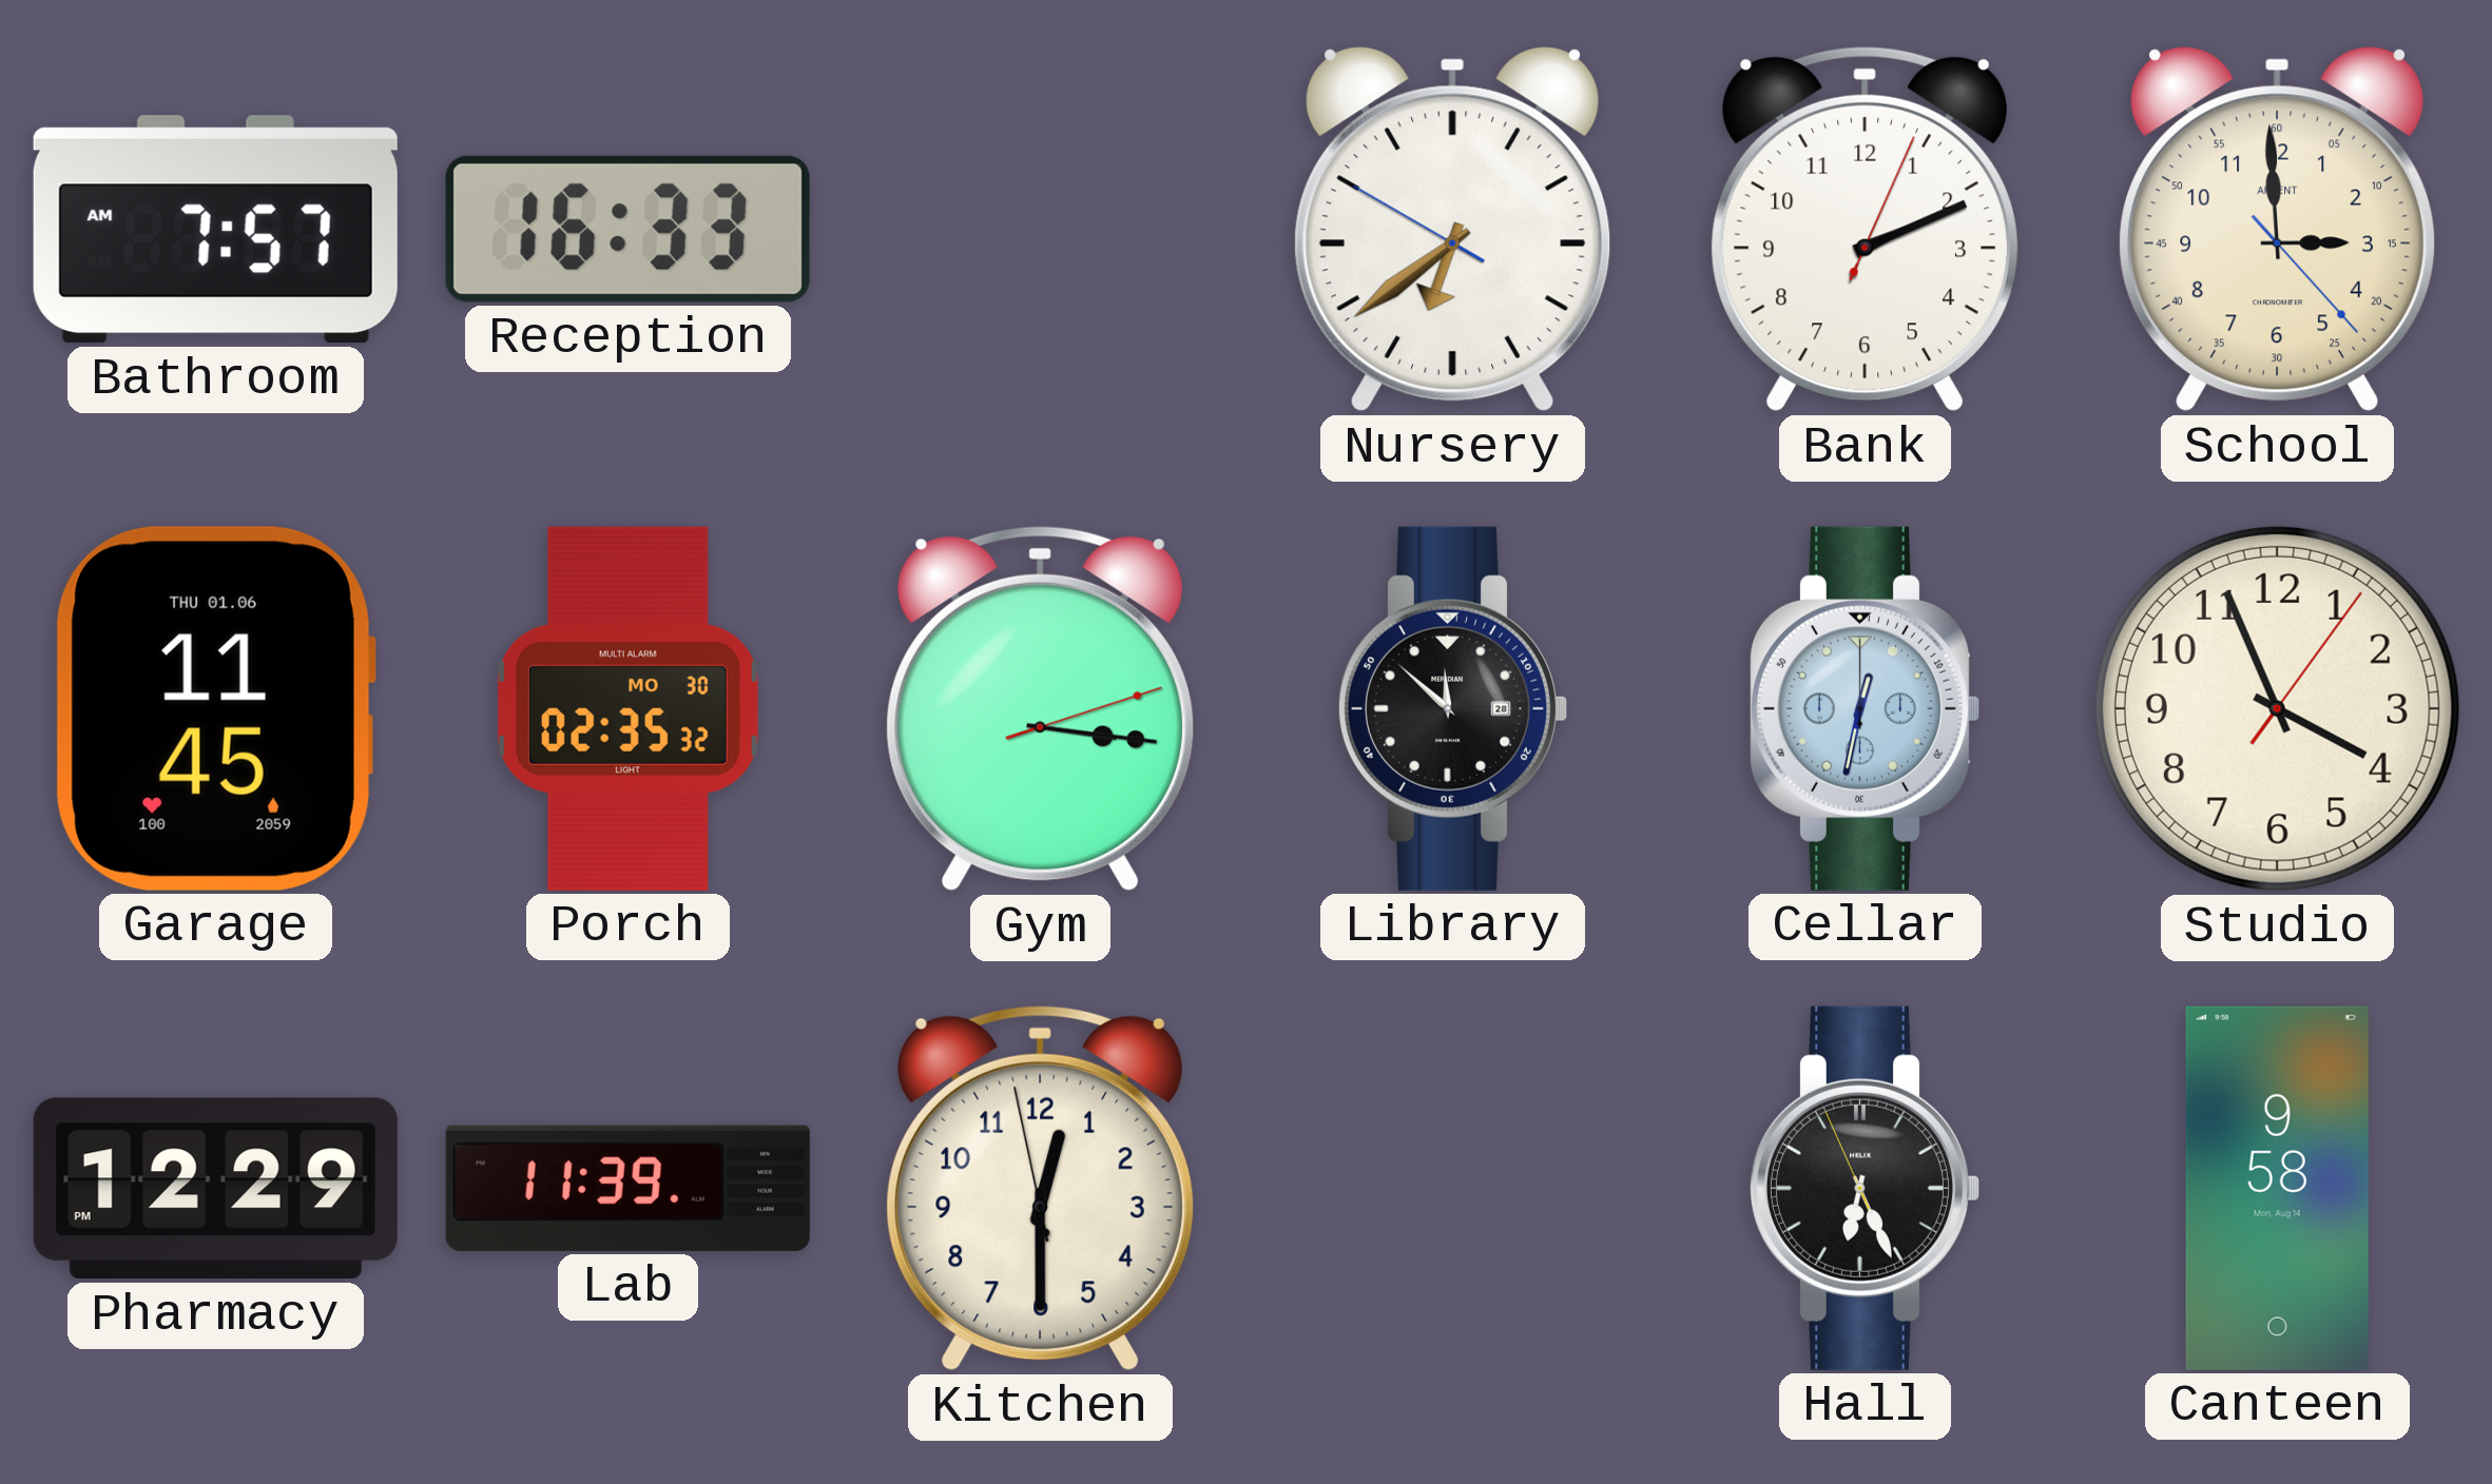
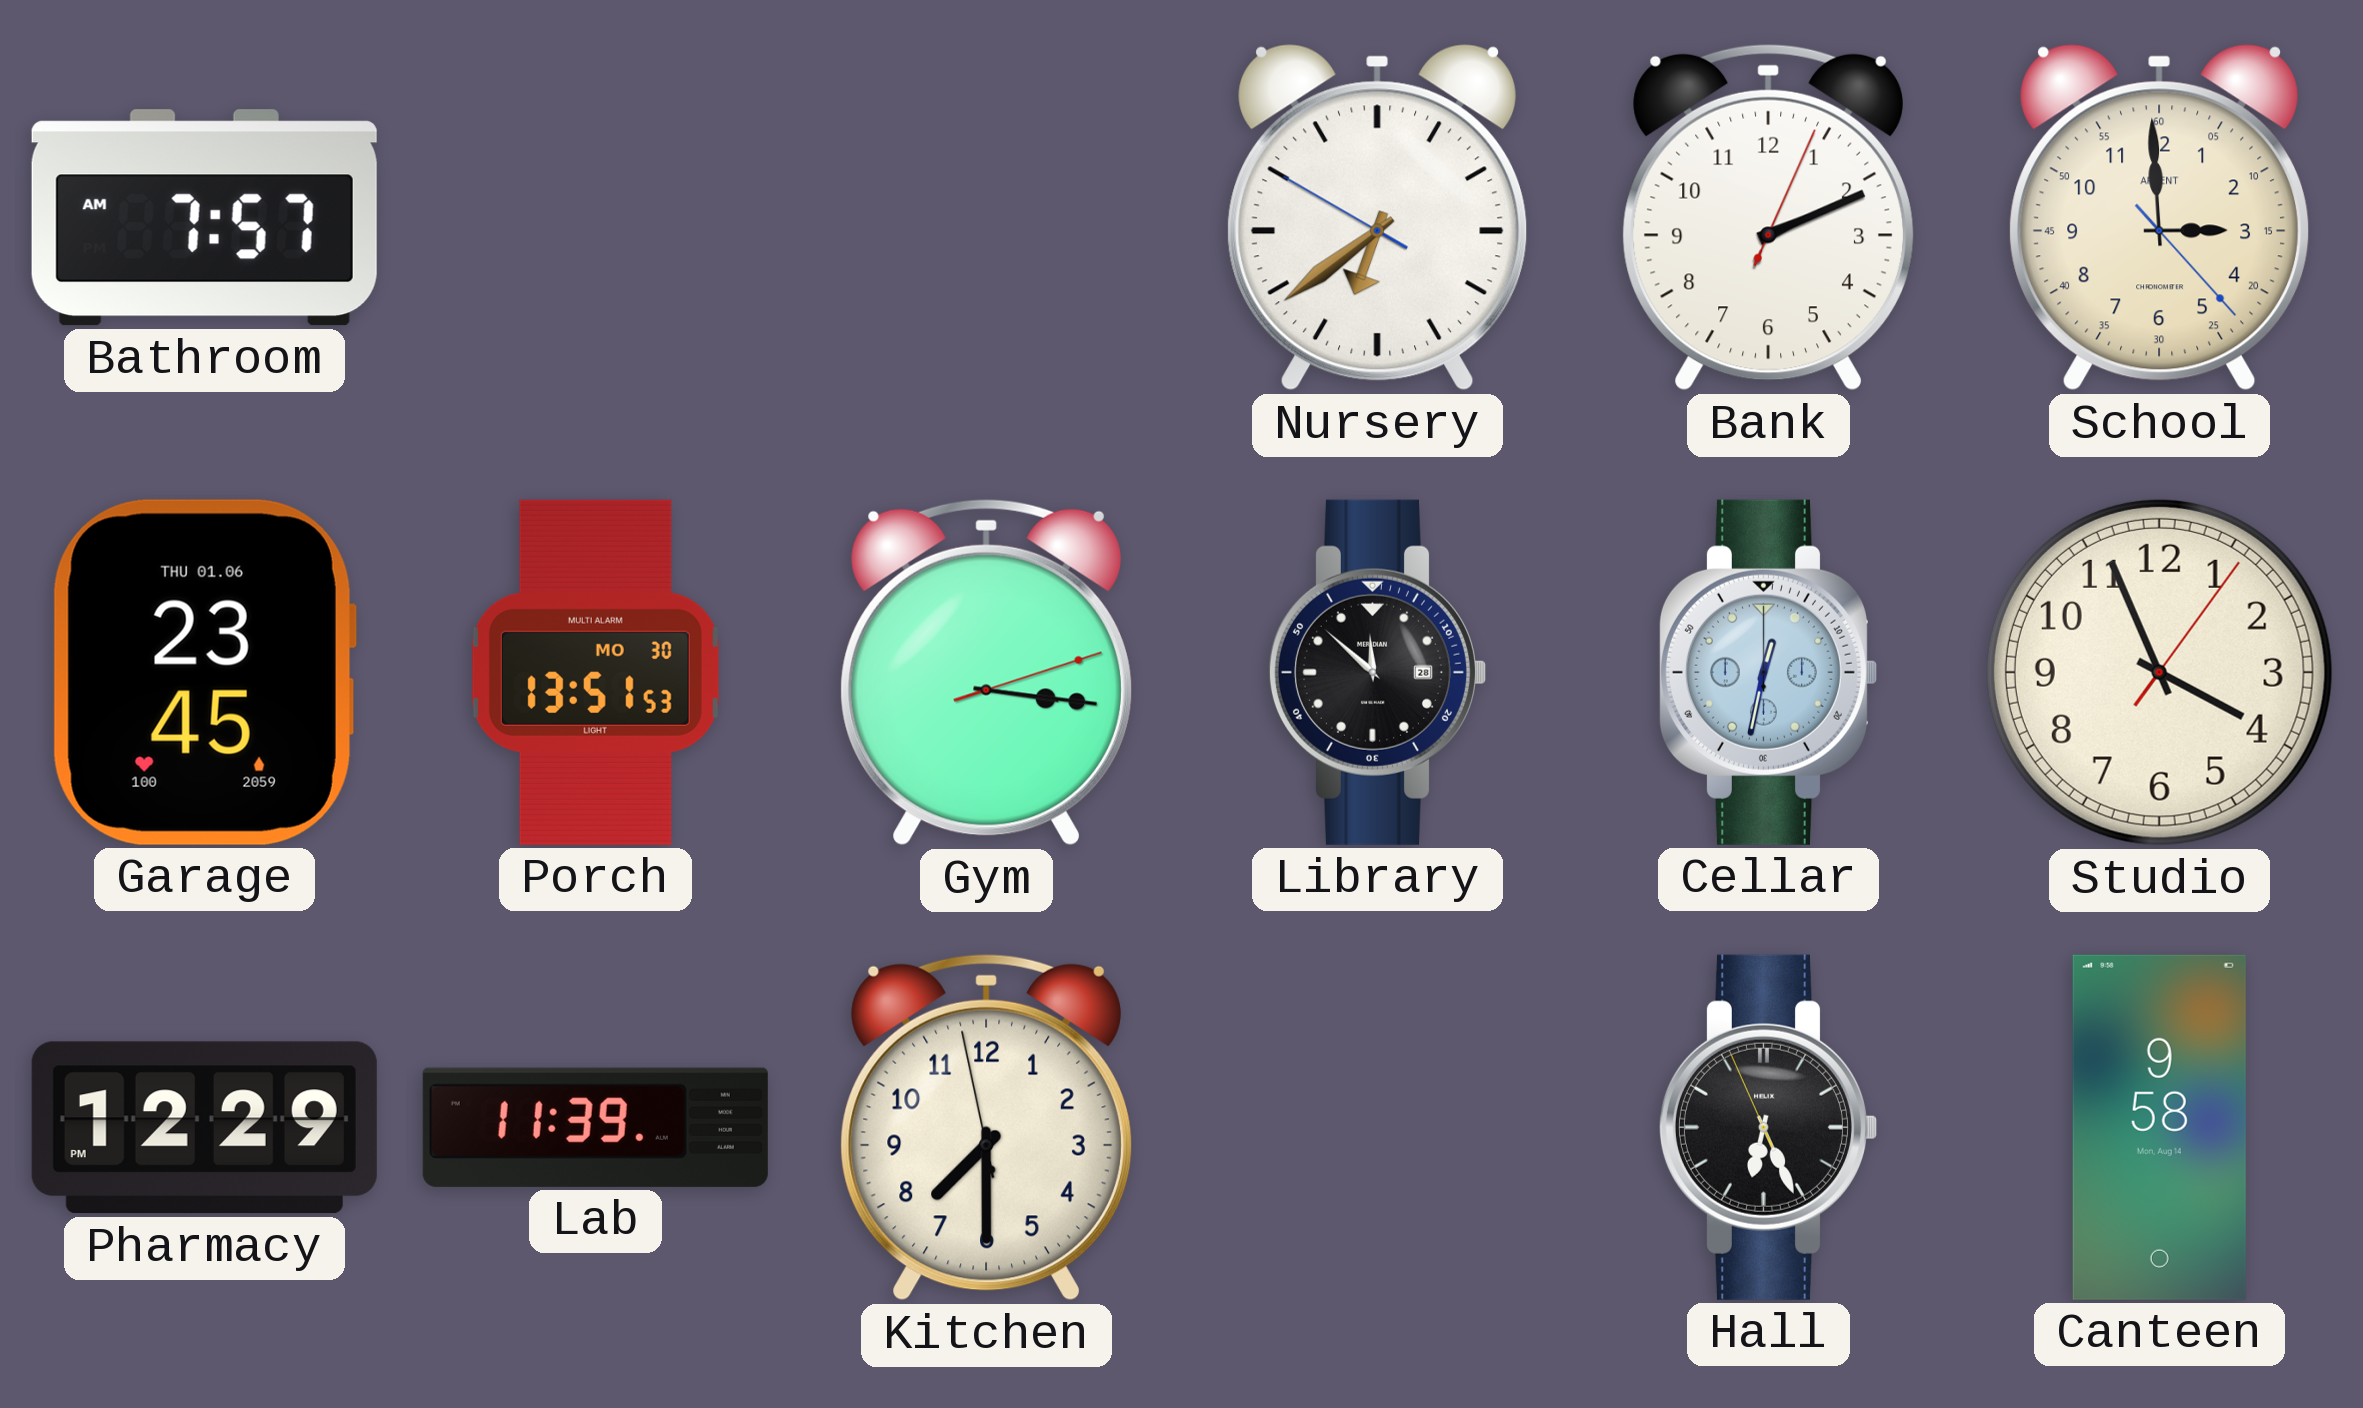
Reception: 16:33 -> none
Garage: 11:45 -> 23:45
Porch: 02:35 -> 13:51
Kitchen: 12:29 -> 7:29
